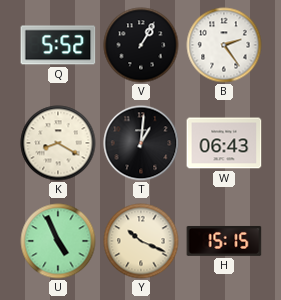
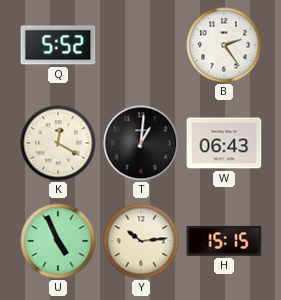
V: 1:05 -> none
K: 8:20 -> 12:20
Y: 10:19 -> 10:14
